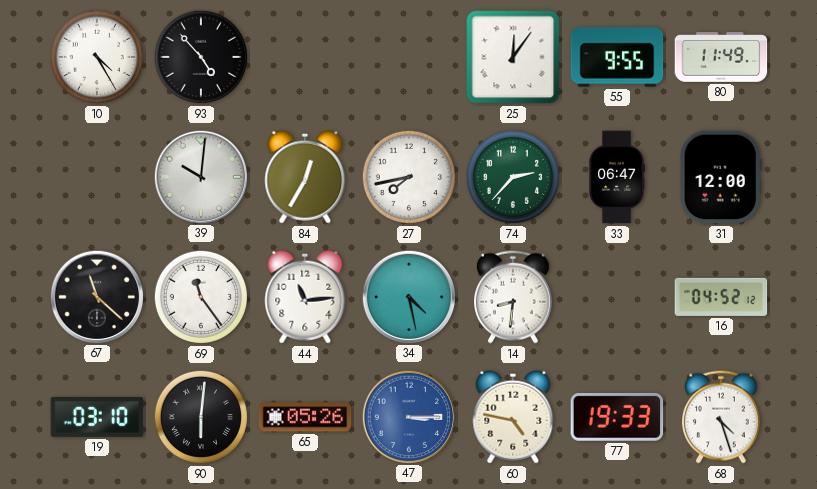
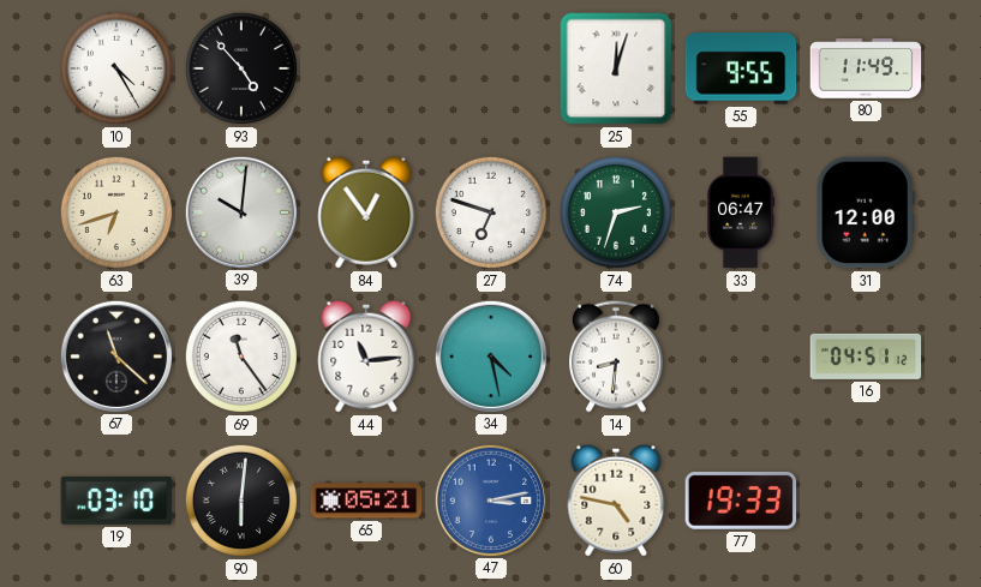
25: 12:06 -> 12:03
63: none -> 6:42
84: 12:35 -> 12:54
27: 7:43 -> 6:48
74: 2:37 -> 2:33
16: 04:52 -> 04:51
65: 05:26 -> 05:21
47: 3:15 -> 3:13
68: 4:27 -> none
